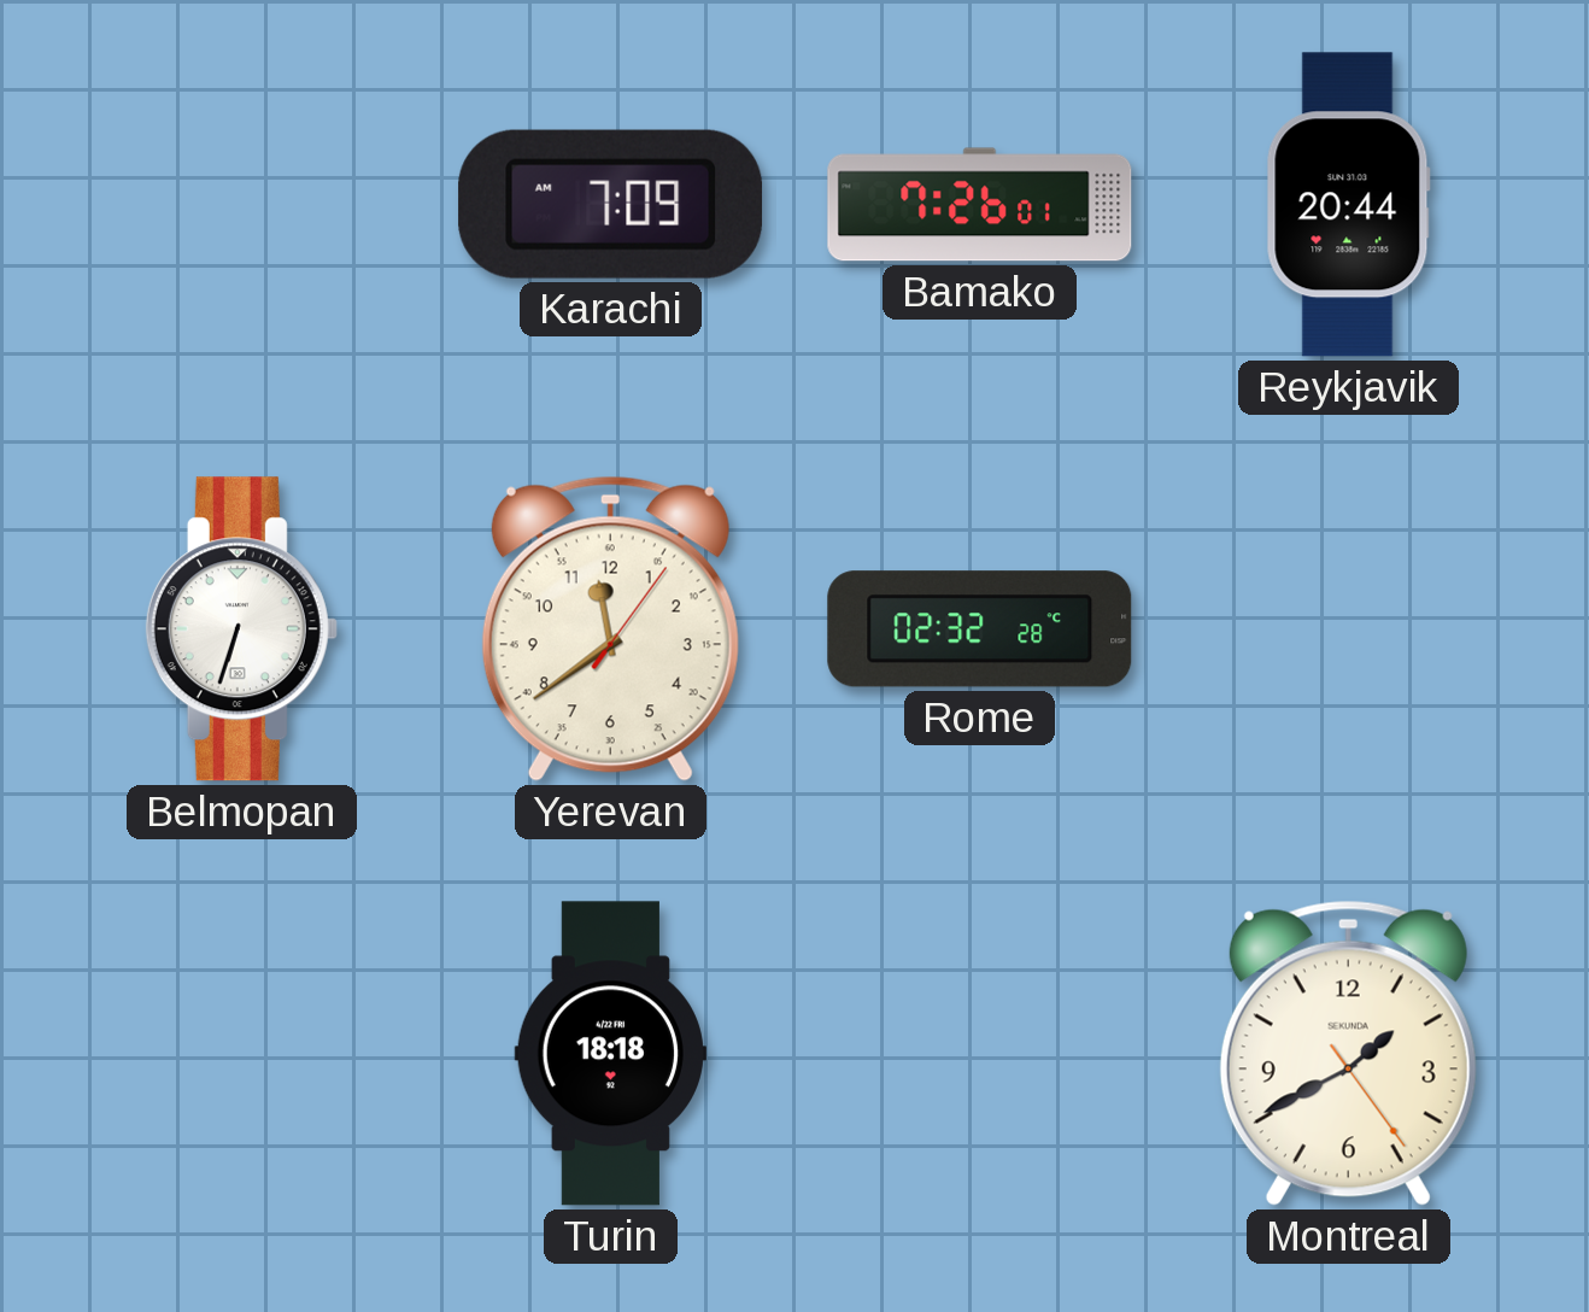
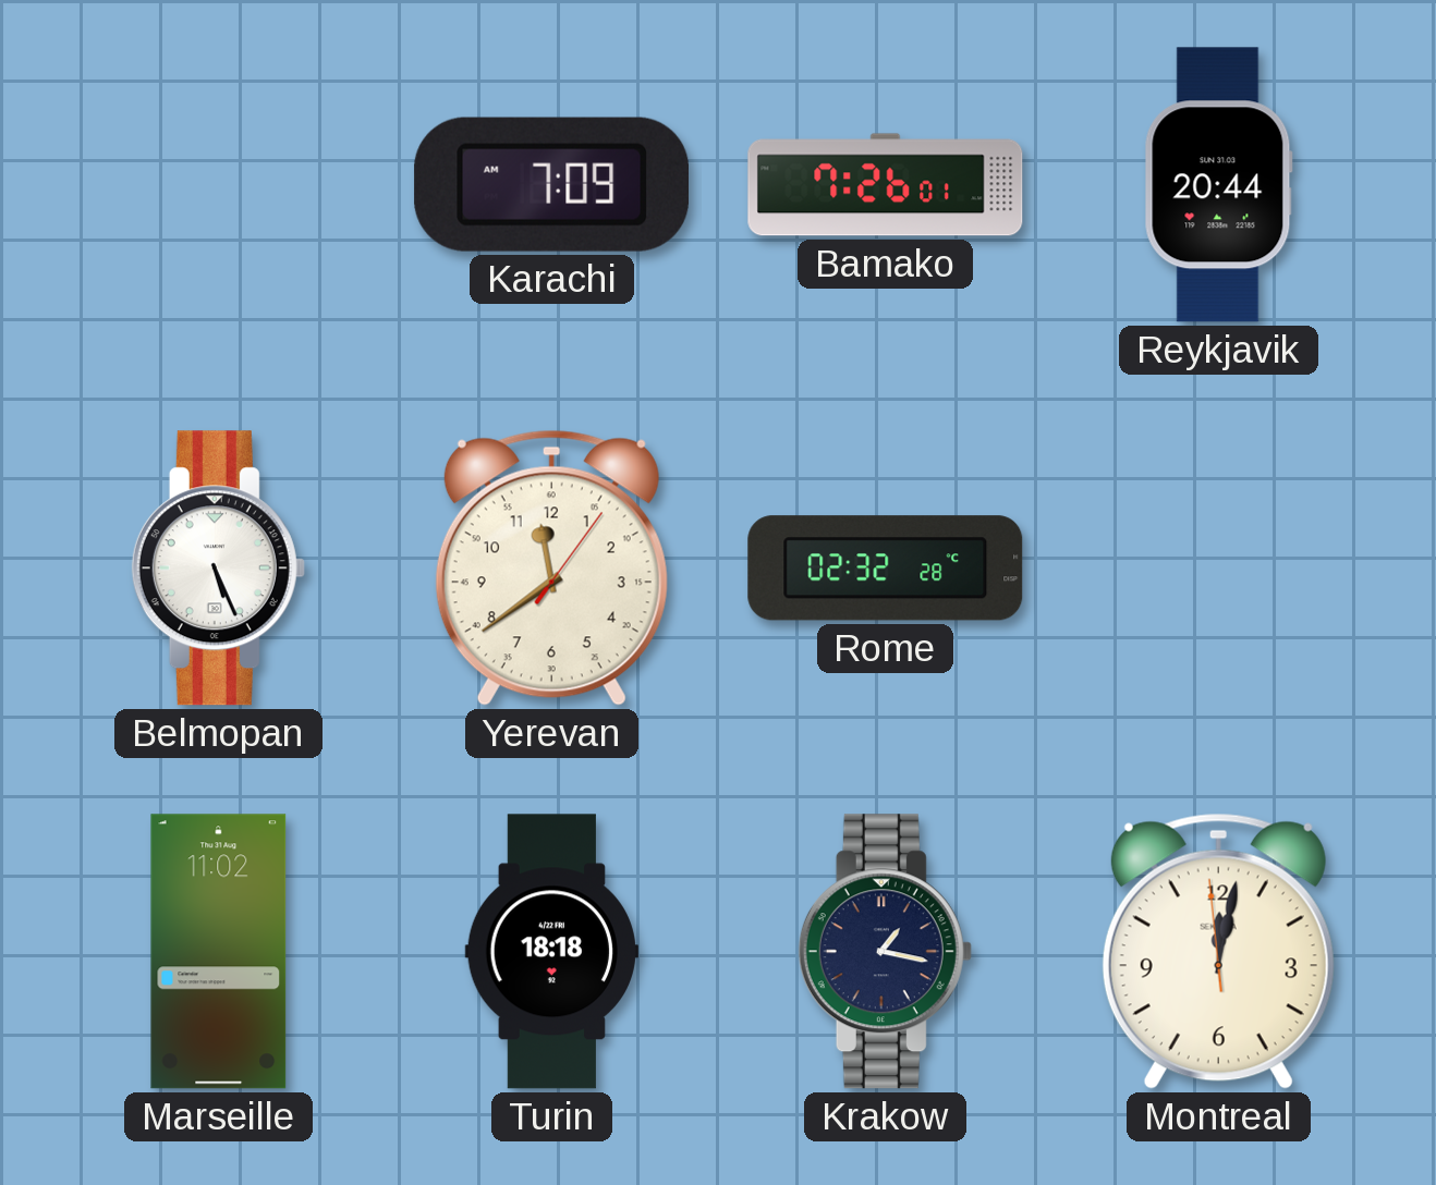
Belmopan: 6:33 -> 5:26
Marseille: none -> 11:02
Krakow: none -> 1:17
Montreal: 1:40 -> 12:01
